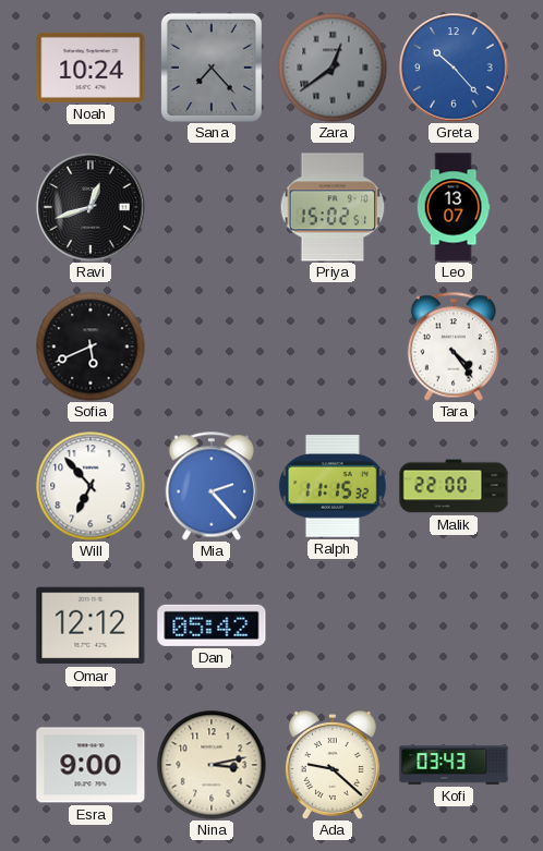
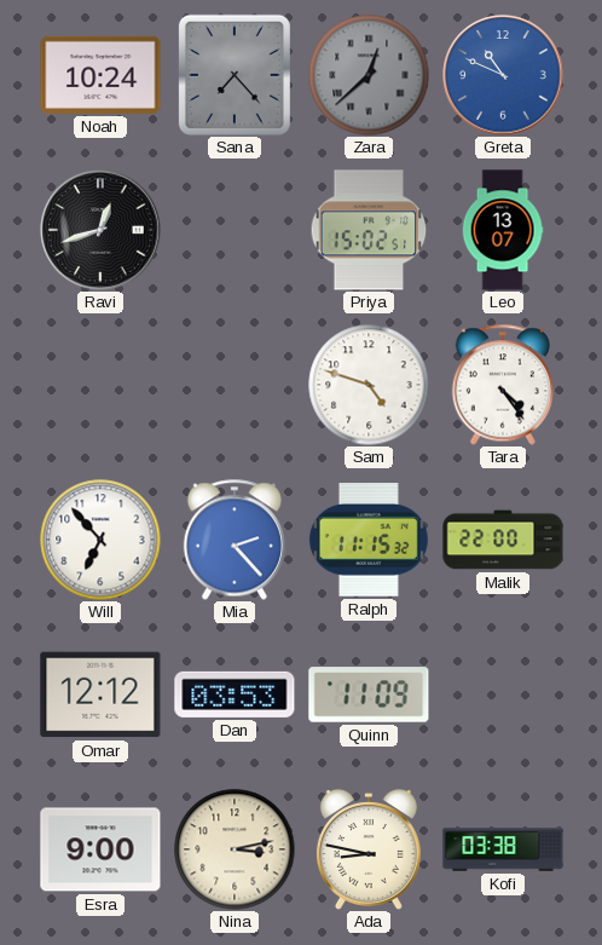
Zara: 12:39 -> 12:38
Greta: 10:23 -> 10:49
Sofia: 5:41 -> none
Sam: none -> 4:48
Dan: 05:42 -> 03:53
Quinn: none -> 11:09
Ada: 9:22 -> 8:47
Kofi: 03:43 -> 03:38
